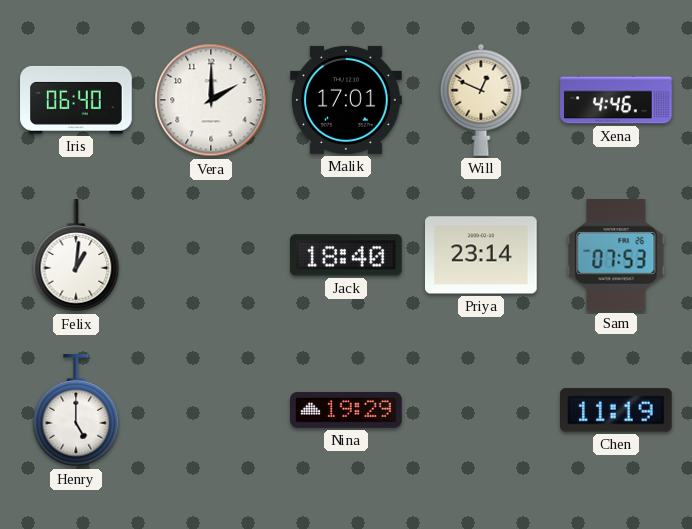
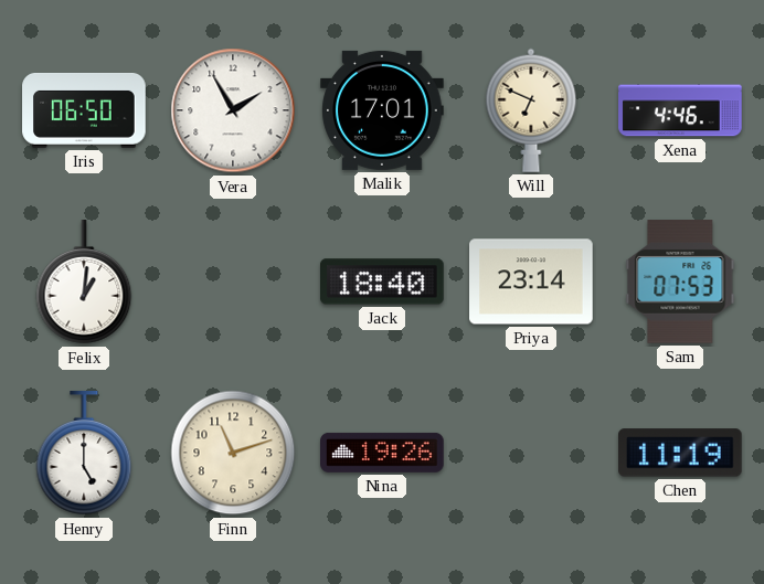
Iris: 06:40 -> 06:50
Vera: 2:00 -> 1:55
Will: 12:49 -> 6:49
Finn: none -> 11:12
Nina: 19:29 -> 19:26
